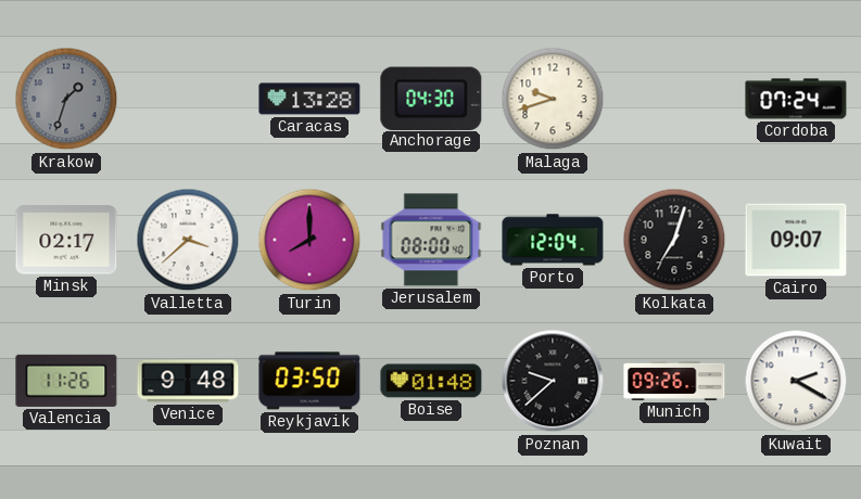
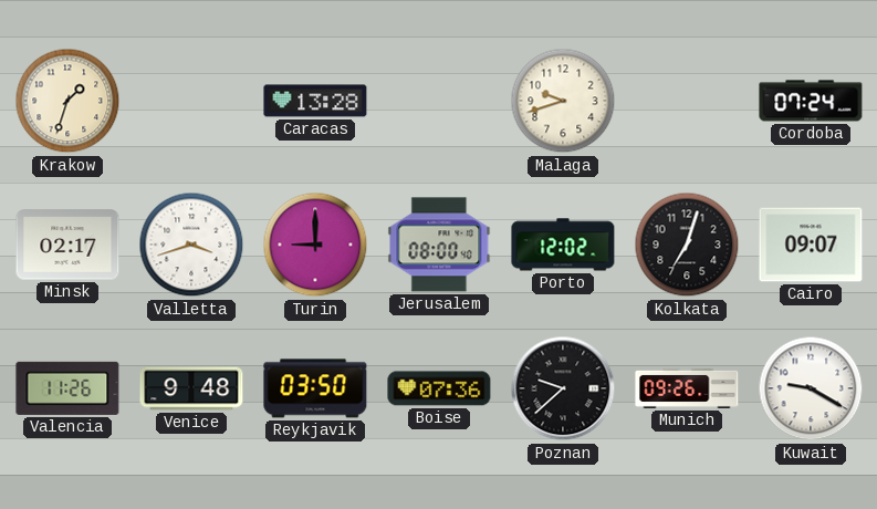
Krakow dial: grey -> cream
Anchorage: 04:30 -> none
Valletta: 3:38 -> 3:42
Turin: 8:00 -> 9:00
Porto: 12:04 -> 12:02
Boise: 01:48 -> 07:36
Kuwait: 2:20 -> 9:20
